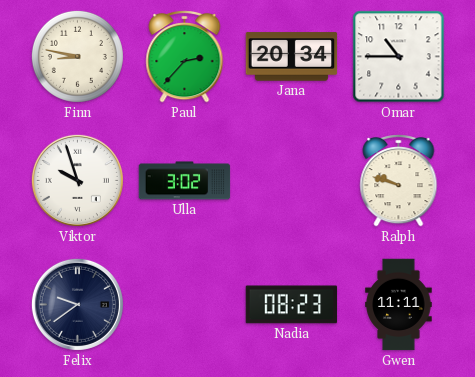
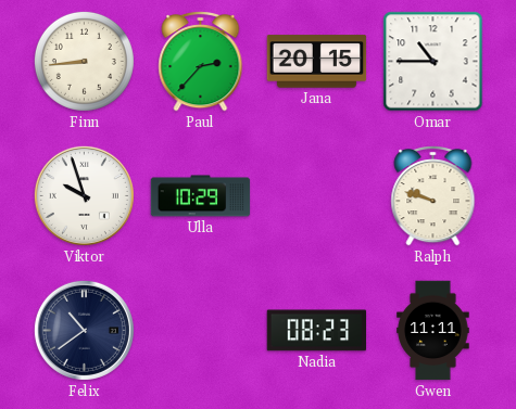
Finn: 8:47 -> 8:44
Jana: 20:34 -> 20:15
Ulla: 3:02 -> 10:29
Felix: 9:39 -> 10:39
